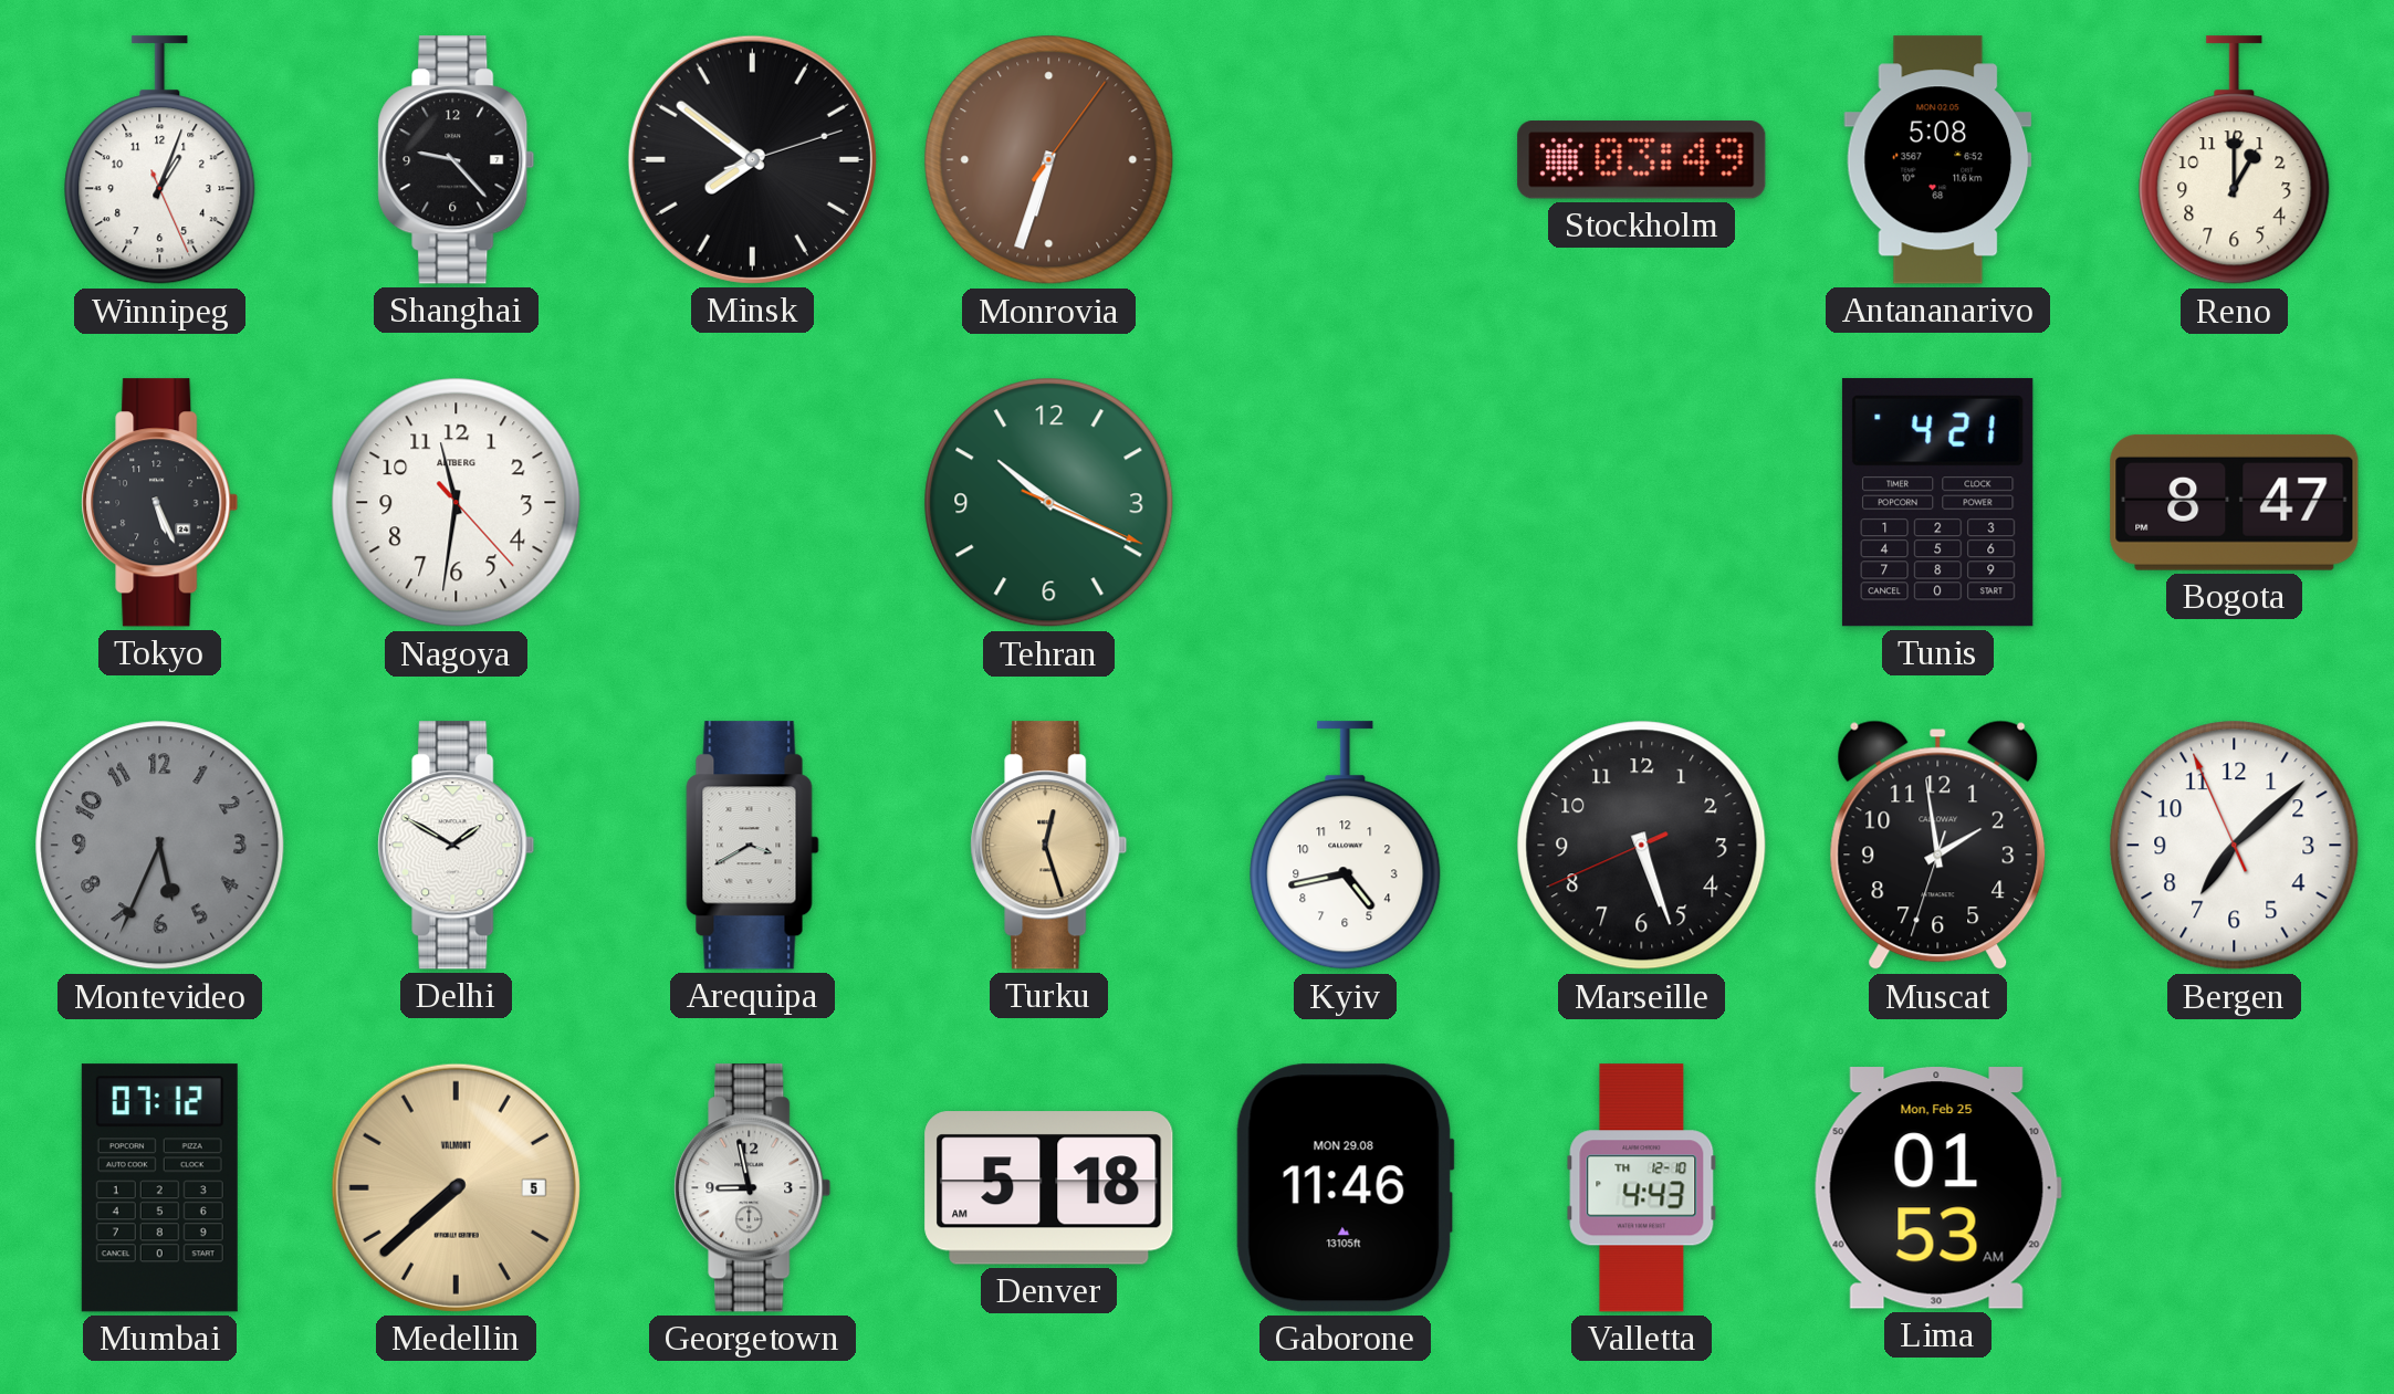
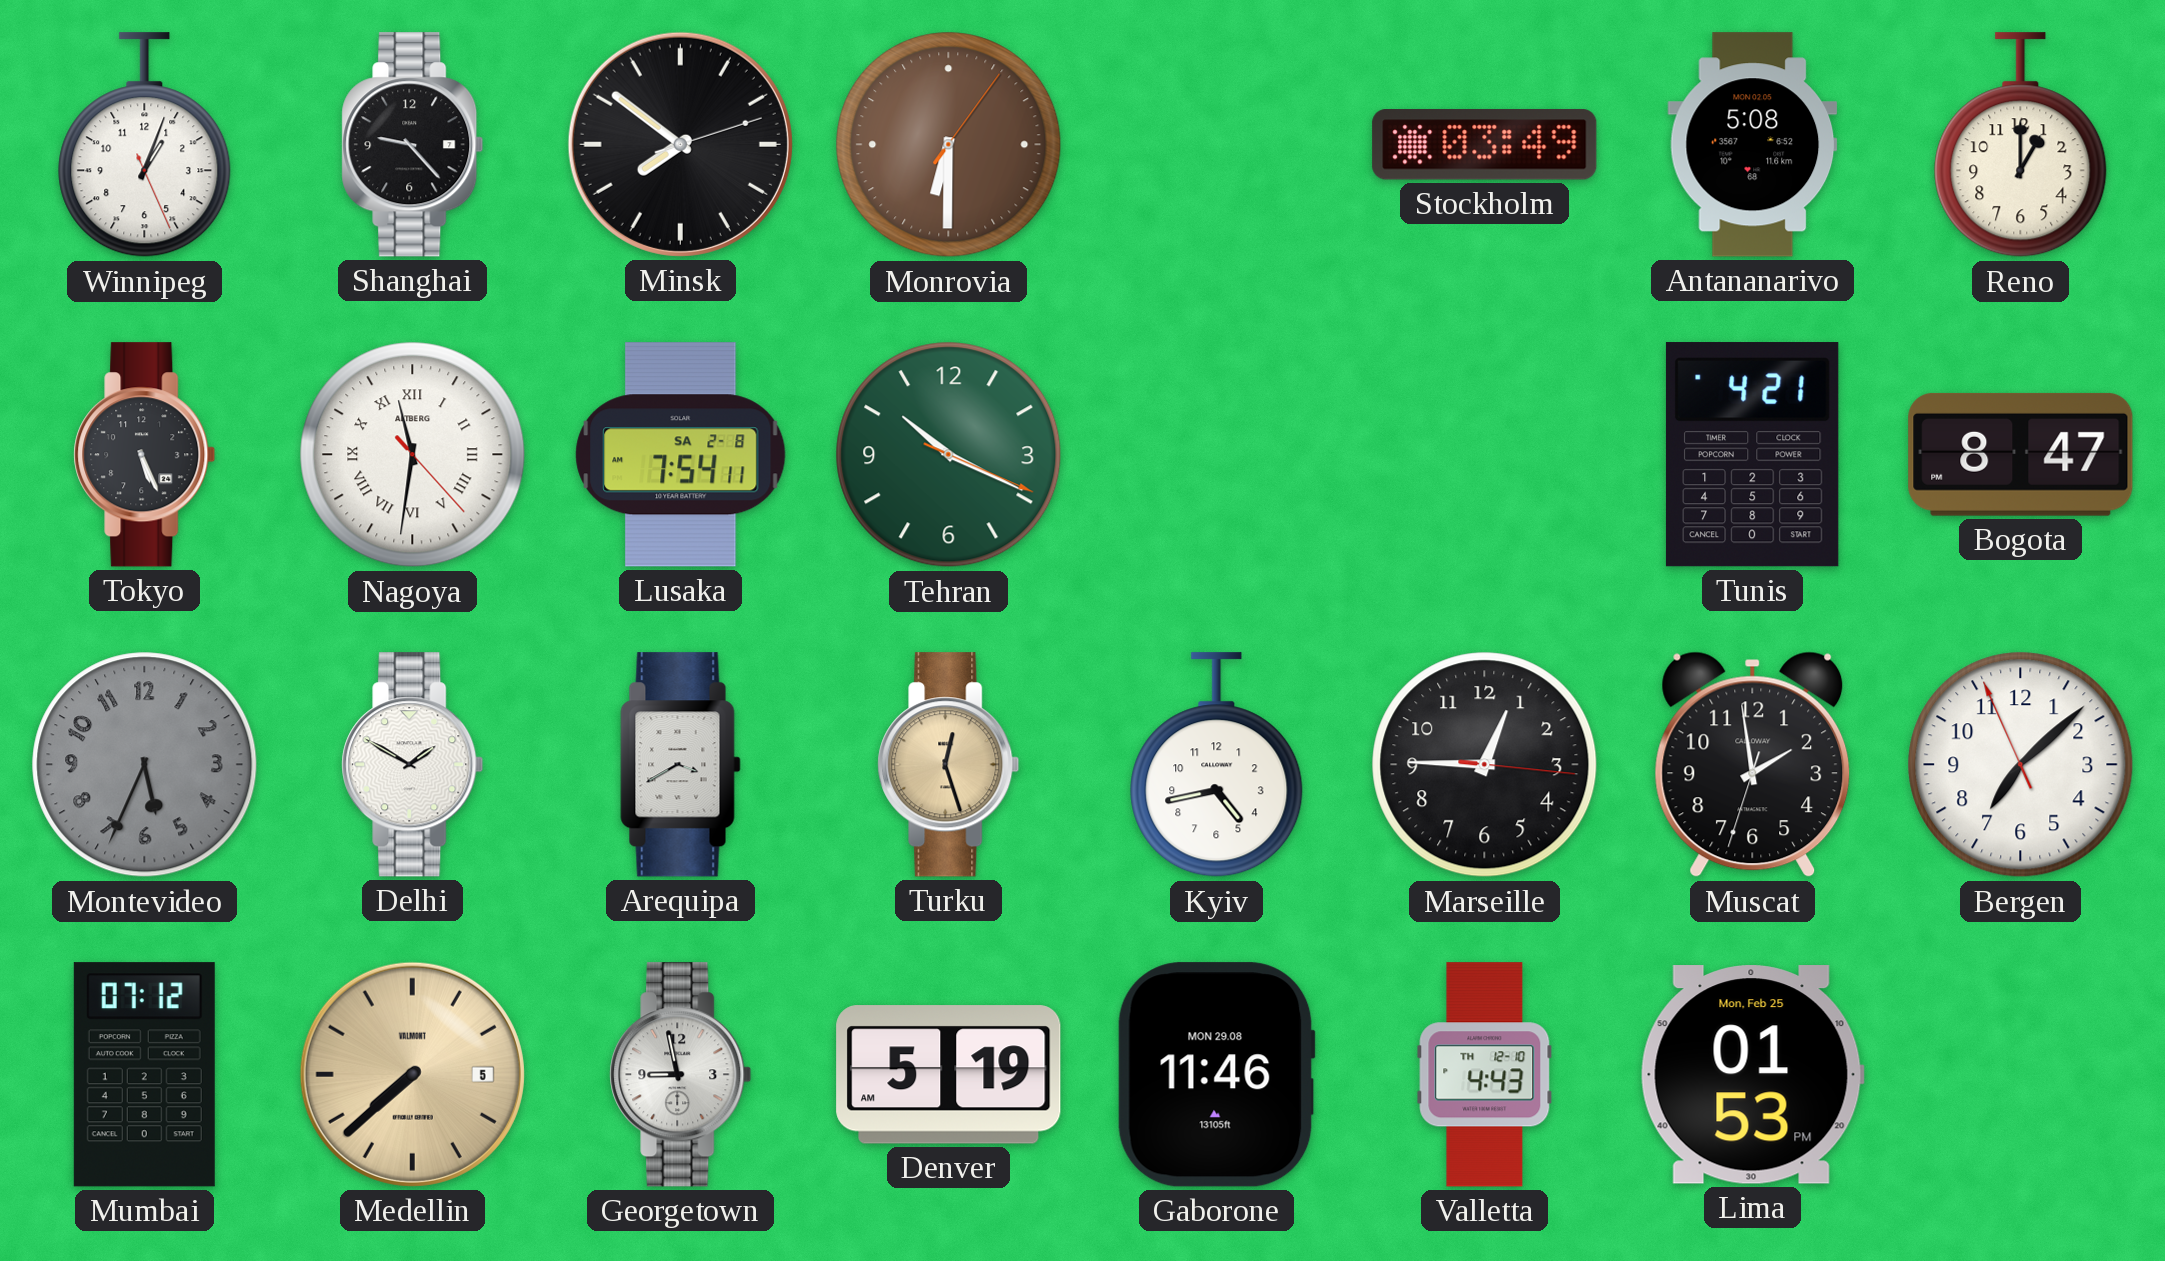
Monrovia: 6:33 -> 6:30
Nagoya numerals: Arabic -> Roman
Lusaka: none -> 7:54
Marseille: 5:26 -> 12:45
Denver: 5:18 -> 5:19
Lima: 01:53 AM -> 01:53 PM
